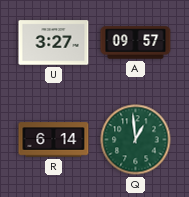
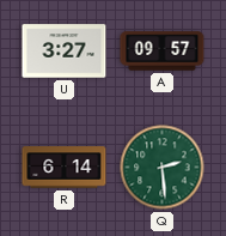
Q: 12:59 -> 2:29
